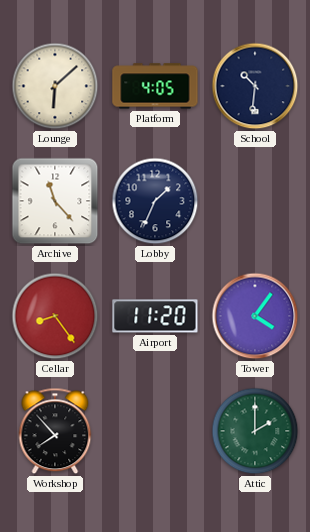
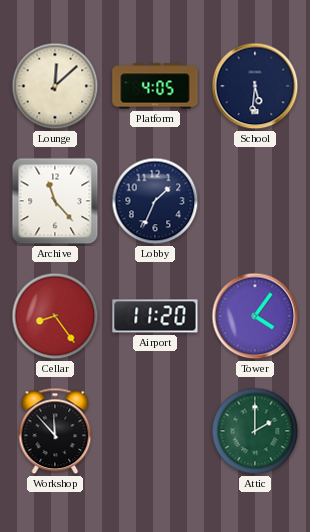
Lounge: 6:08 -> 12:08
School: 10:31 -> 5:31
Workshop: 7:53 -> 11:53
